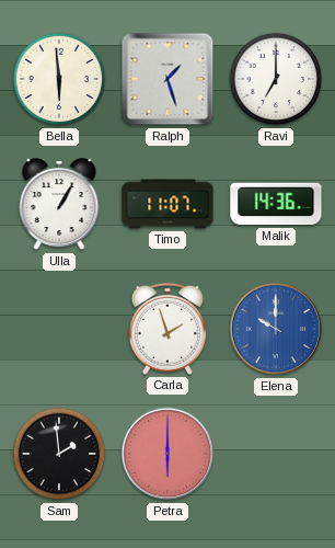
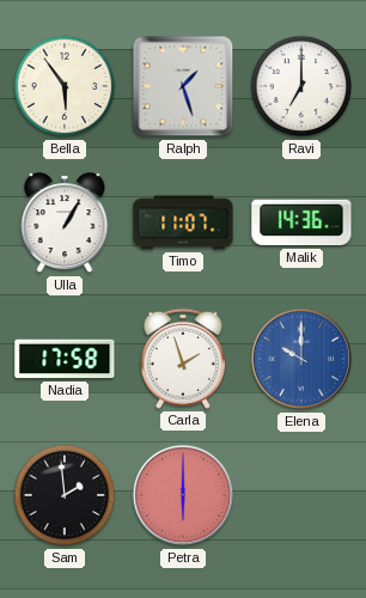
Bella: 5:59 -> 5:54
Nadia: none -> 17:58
